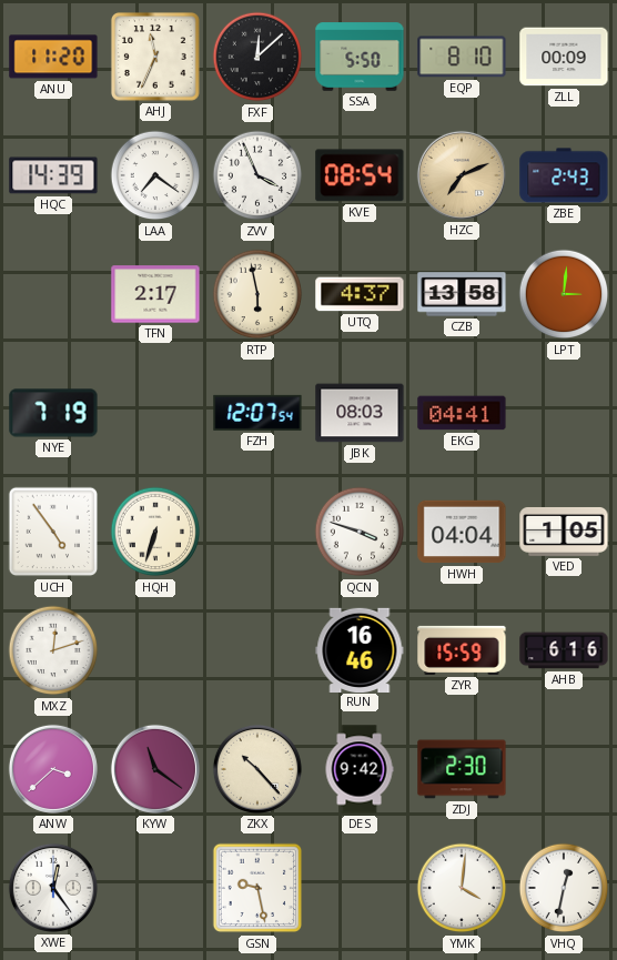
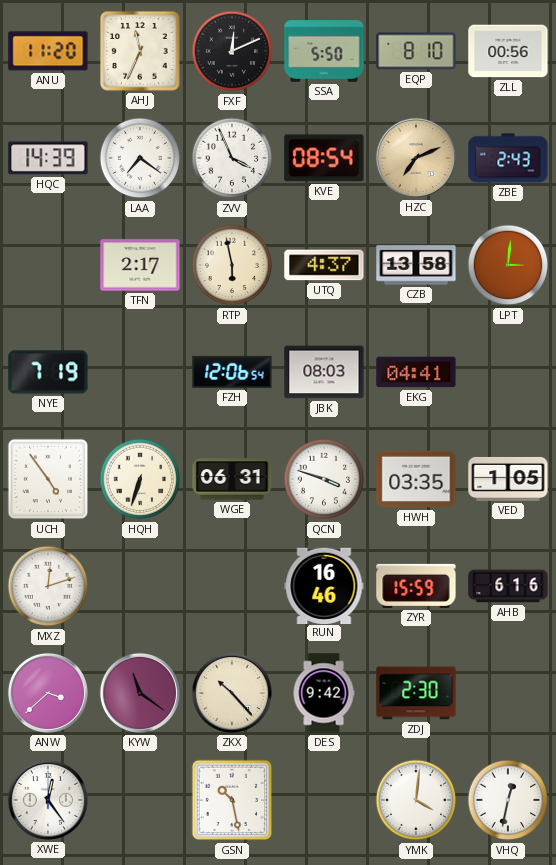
FXF: 12:08 -> 12:11
ZLL: 00:09 -> 00:56
FZH: 12:07 -> 12:06
WGE: none -> 06:31
HWH: 04:04 -> 03:35
GSN: 9:28 -> 10:28
